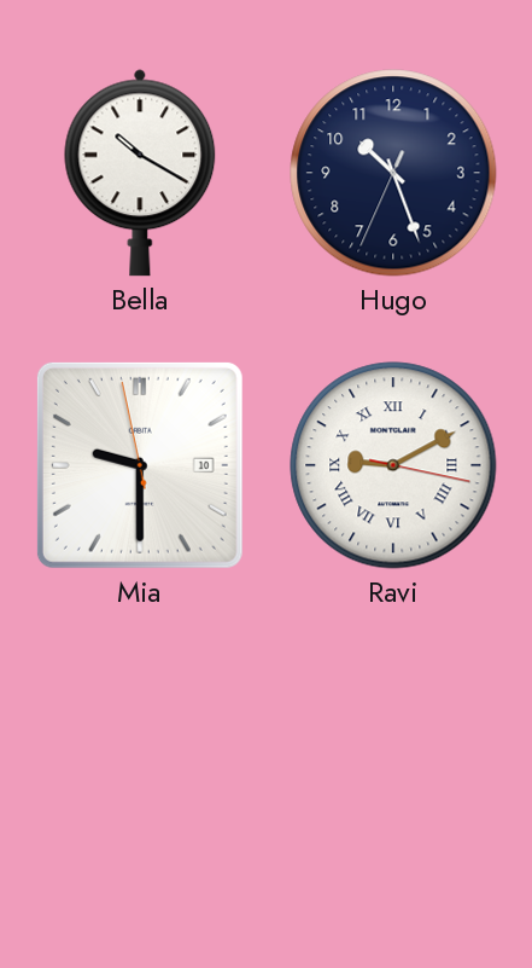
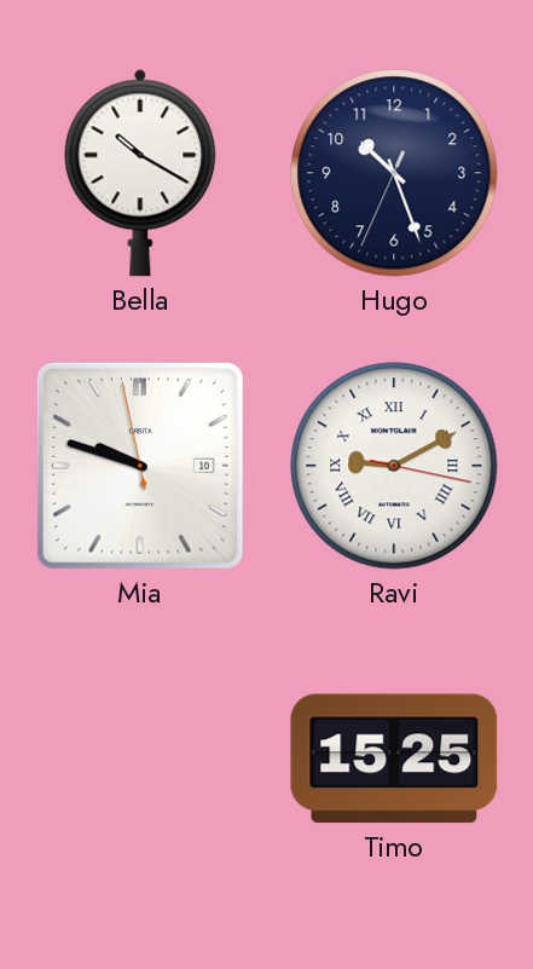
Mia: 9:29 -> 9:47
Timo: none -> 15:25
